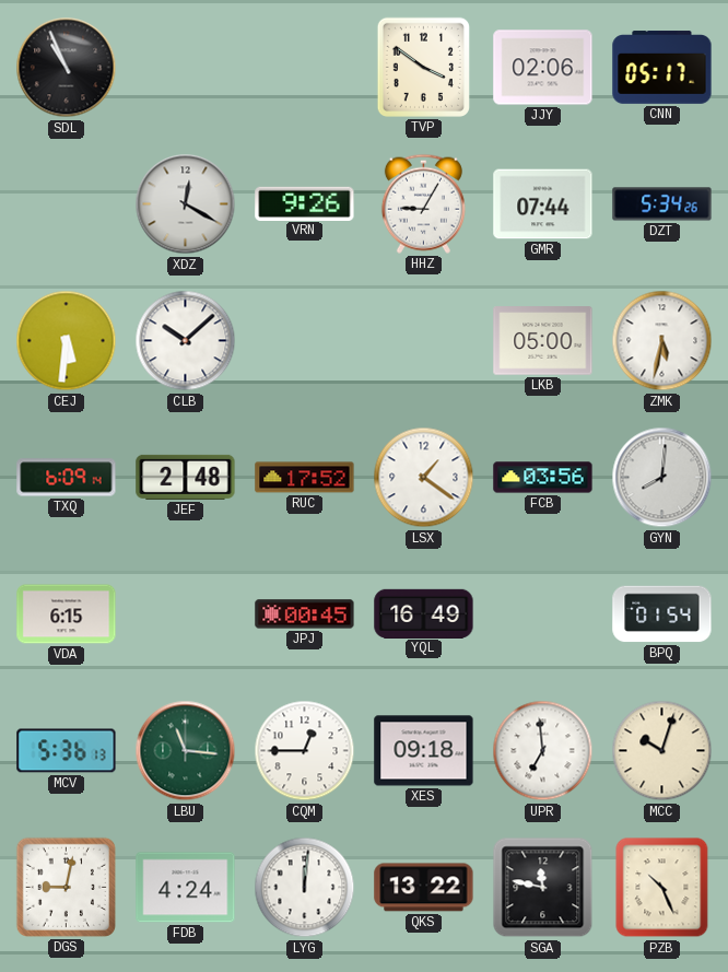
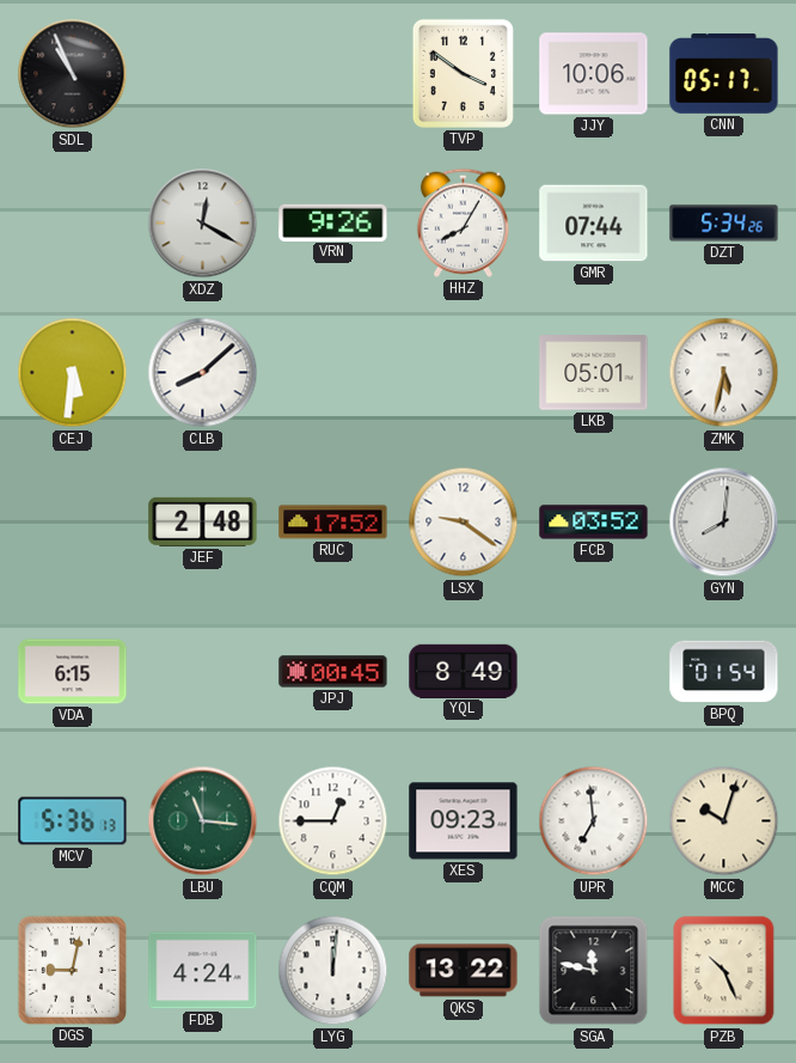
JJY: 02:06 -> 10:06
HHZ: 9:05 -> 8:05
CLB: 10:08 -> 8:08
LKB: 05:00 -> 05:01
TXQ: 6:09 -> none
LSX: 1:21 -> 9:21
FCB: 03:56 -> 03:52
YQL: 16:49 -> 8:49
XES: 09:18 -> 09:23
